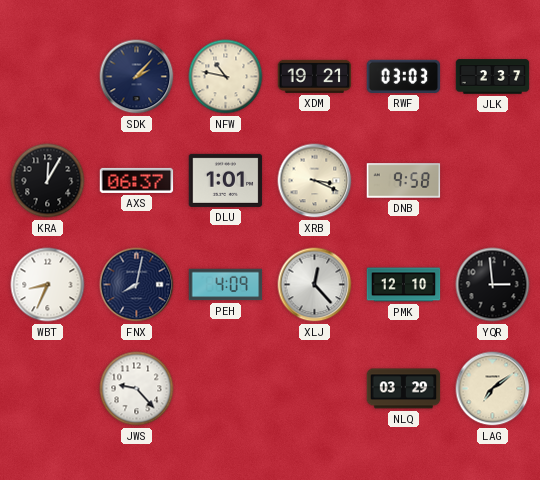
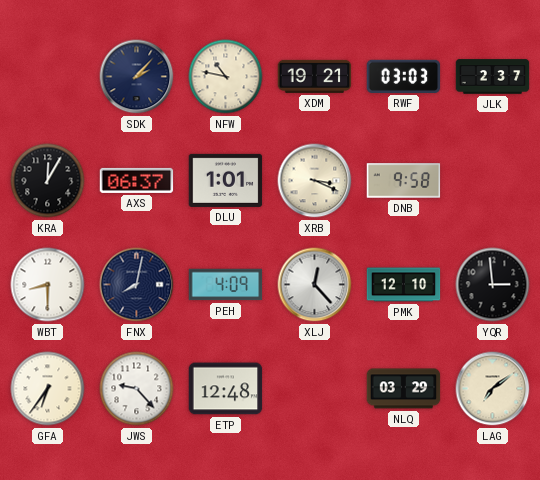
WBT: 8:34 -> 8:30
GFA: none -> 6:36
ETP: none -> 12:48
